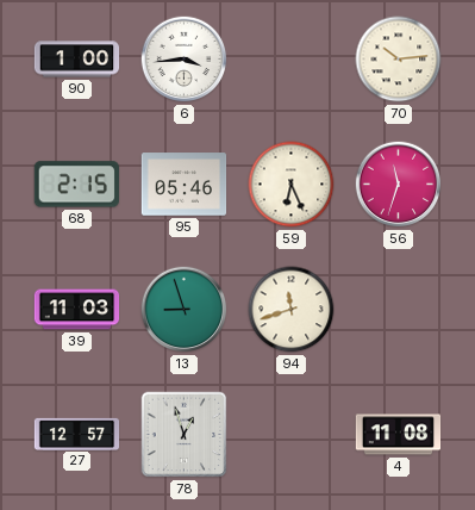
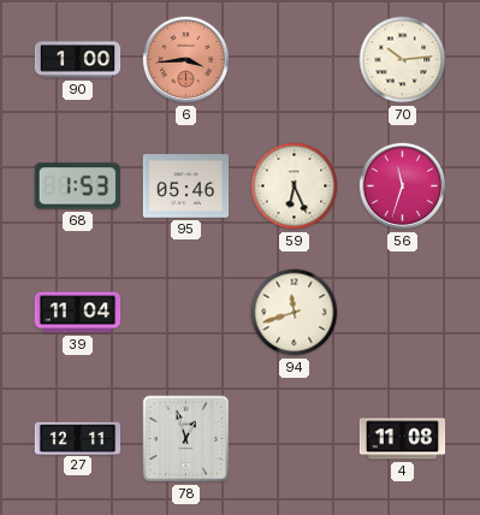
6 dial: white -> salmon
68: 2:15 -> 1:53
39: 11:03 -> 11:04
13: 8:57 -> none
27: 12:57 -> 12:11
